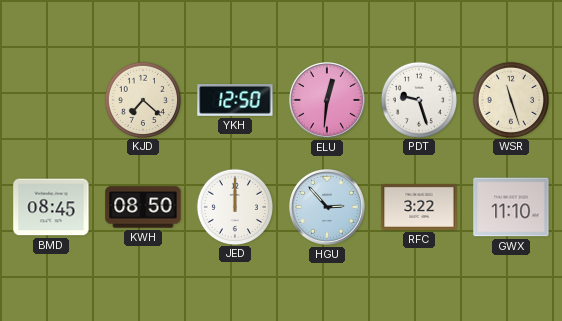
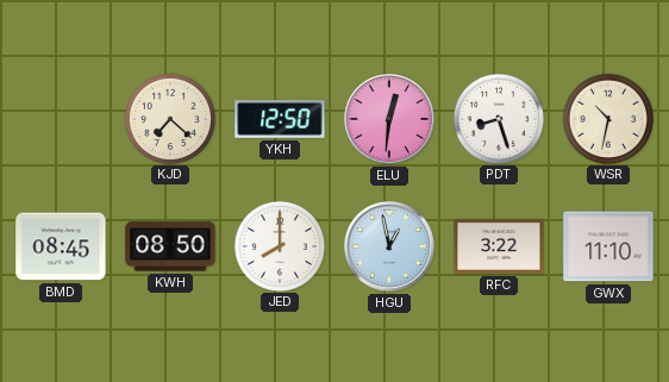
PDT: 9:27 -> 8:27
WSR: 11:27 -> 10:32
JED: 12:00 -> 8:00
HGU: 2:53 -> 12:58
